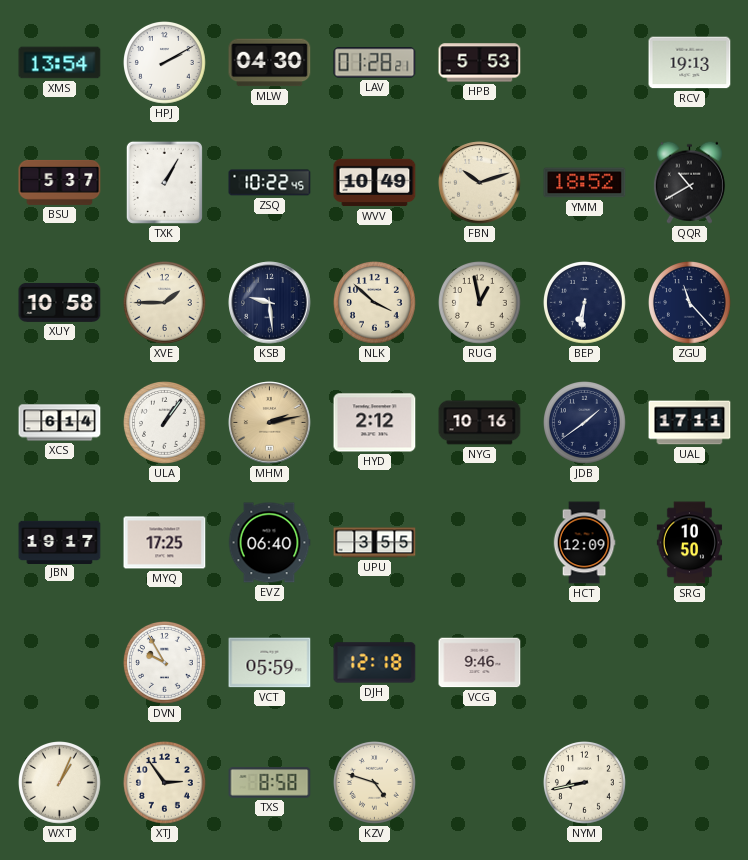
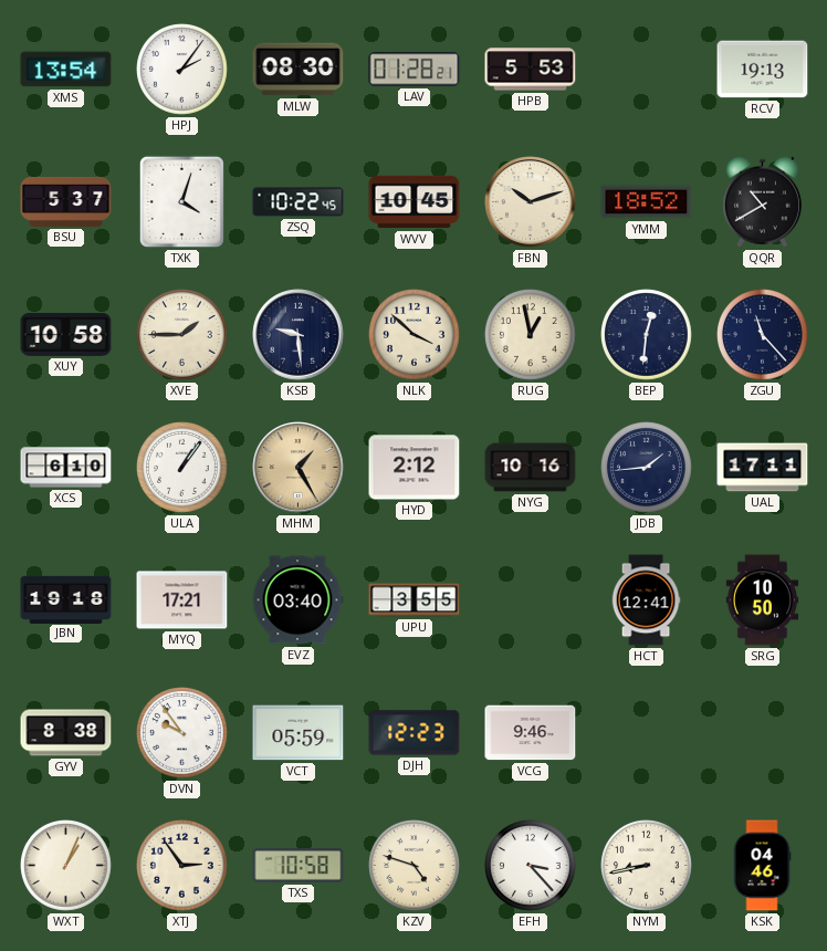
HPJ: 2:10 -> 2:06
MLW: 04:30 -> 08:30
TXK: 1:05 -> 4:03
WVV: 10:49 -> 10:45
BEP: 6:31 -> 12:31
XCS: 6:14 -> 6:10
MHM: 2:13 -> 1:25
JDB: 1:39 -> 1:44
JBN: 19:17 -> 19:18
MYQ: 17:25 -> 17:21
EVZ: 06:40 -> 03:40
HCT: 12:09 -> 12:41
GYV: none -> 8:38
DVN: 9:55 -> 9:54
DJH: 12:18 -> 12:23
TXS: 8:58 -> 10:58
EFH: none -> 3:23
KSK: none -> 04:46
